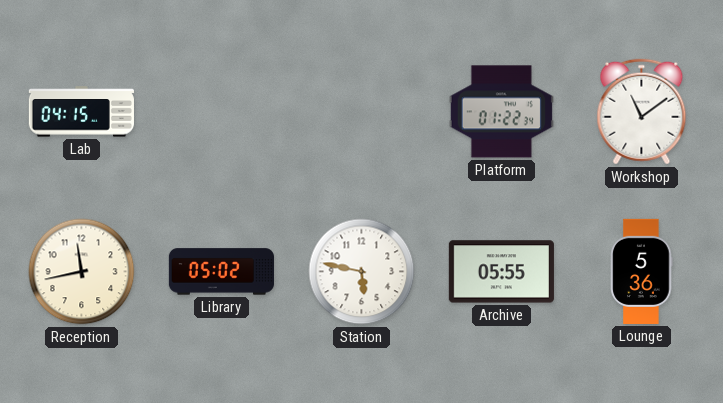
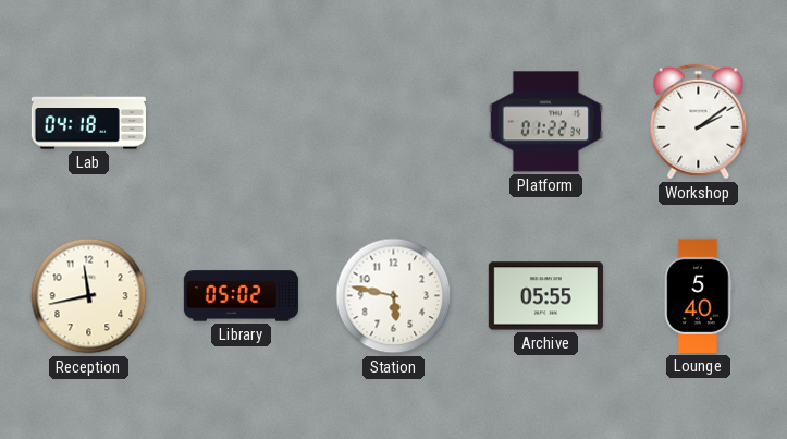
Lab: 04:15 -> 04:18
Workshop: 11:09 -> 2:09
Lounge: 5:36 -> 5:40
